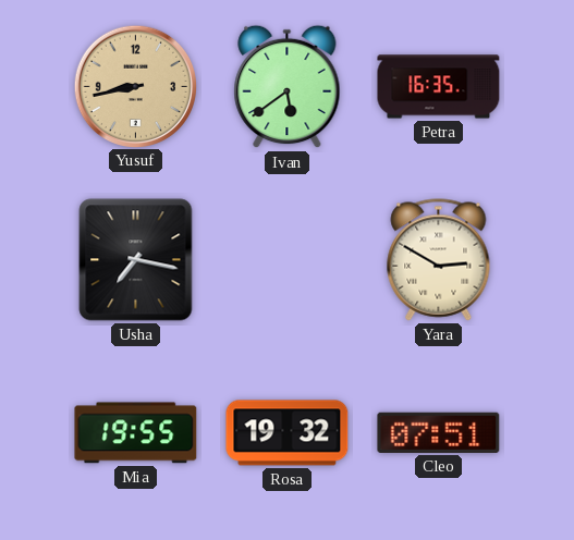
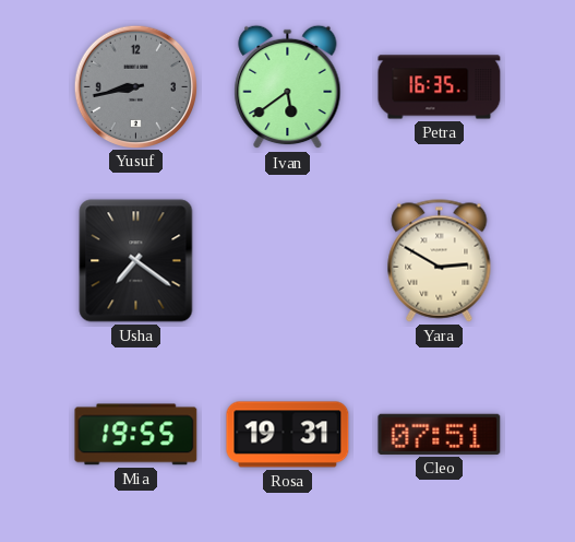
Yusuf dial: champagne -> grey
Usha: 7:17 -> 7:21
Rosa: 19:32 -> 19:31
